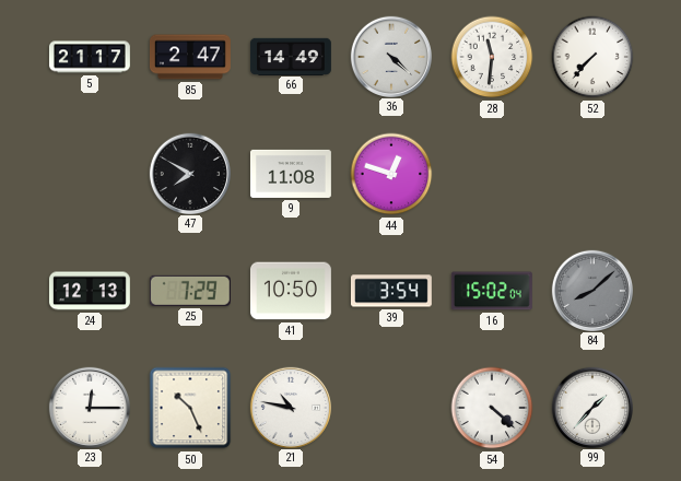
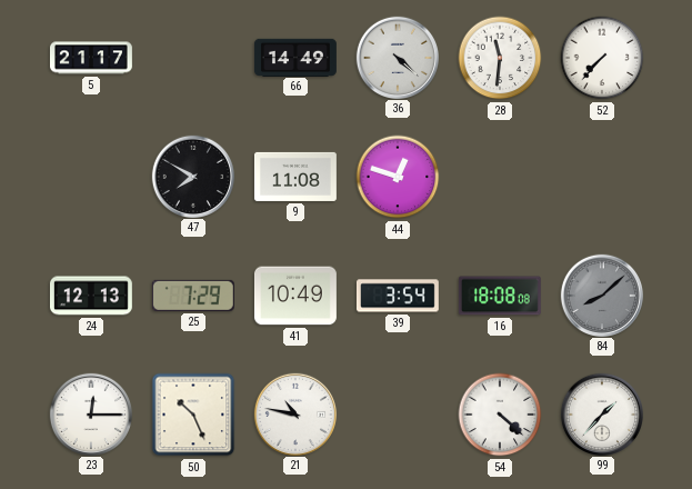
85: 2:47 -> none
41: 10:50 -> 10:49
16: 15:02 -> 18:08
